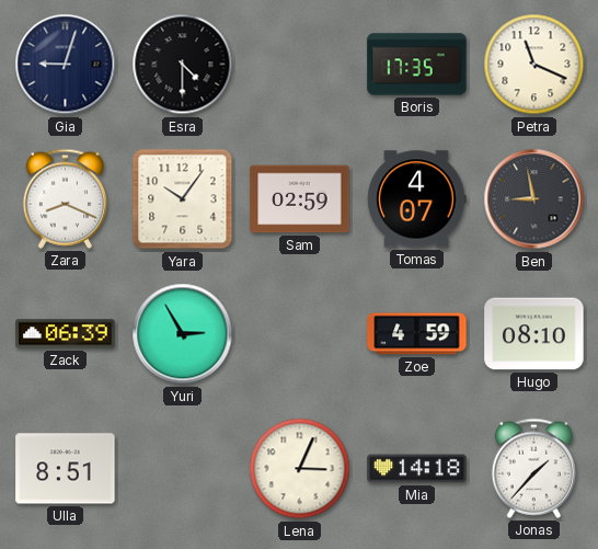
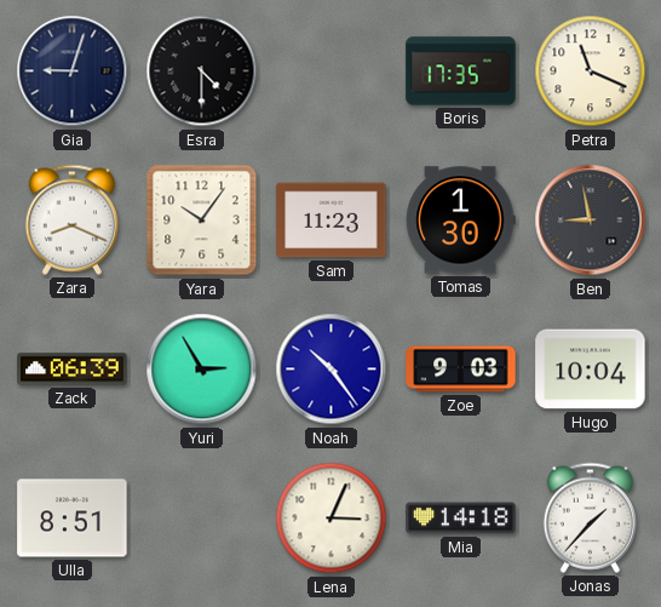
Sam: 02:59 -> 11:23
Tomas: 4:07 -> 1:30
Noah: none -> 10:24
Zoe: 4:59 -> 9:03
Hugo: 08:10 -> 10:04
